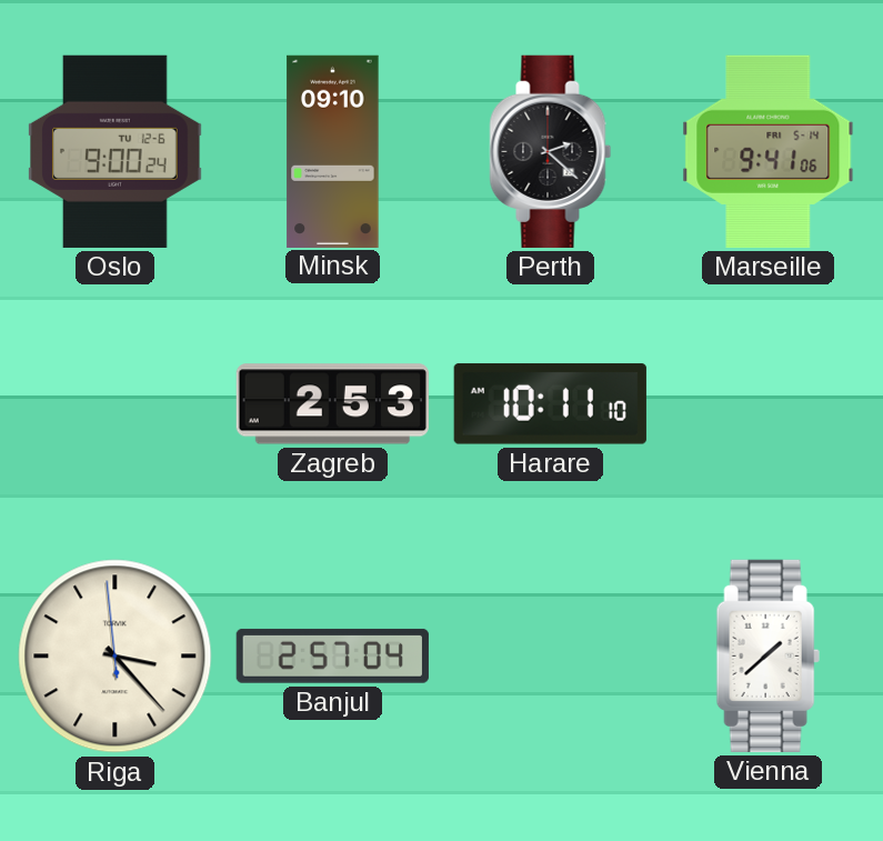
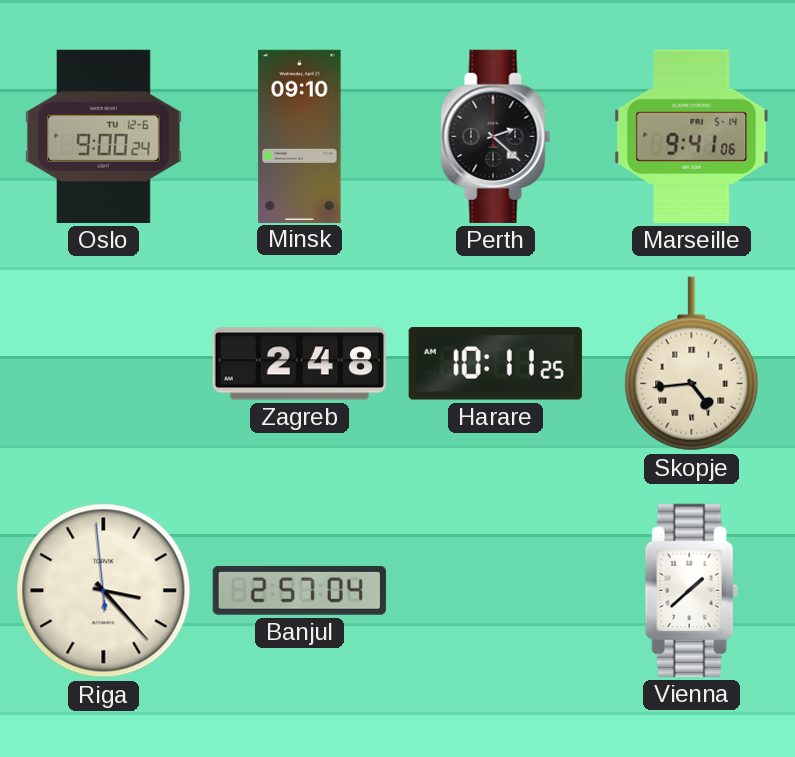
Zagreb: 2:53 -> 2:48
Harare: 10:11:10 -> 10:11:25
Skopje: none -> 4:44
